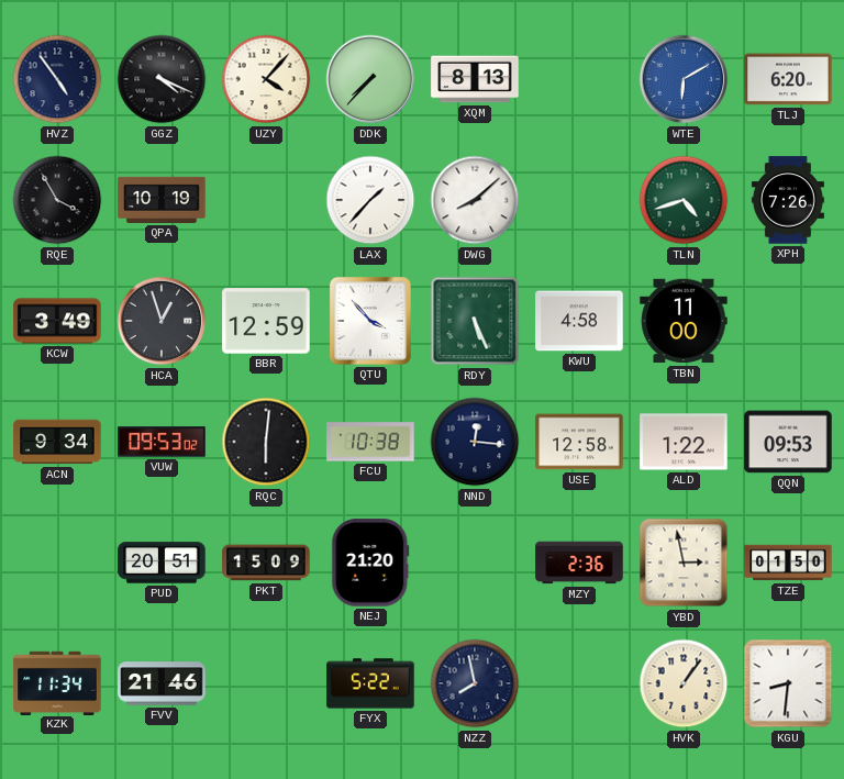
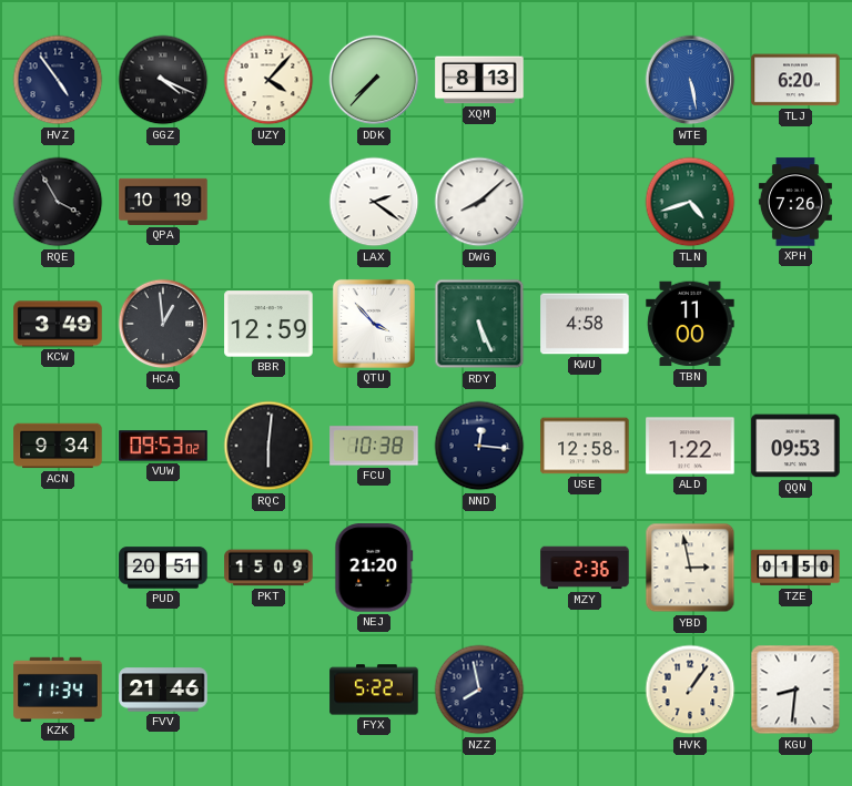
WTE: 6:10 -> 5:28
LAX: 1:37 -> 2:21
HCA: 12:57 -> 12:59
